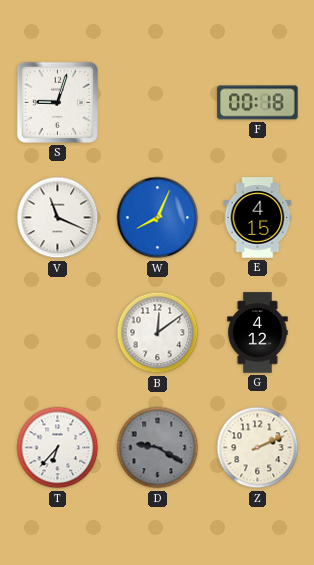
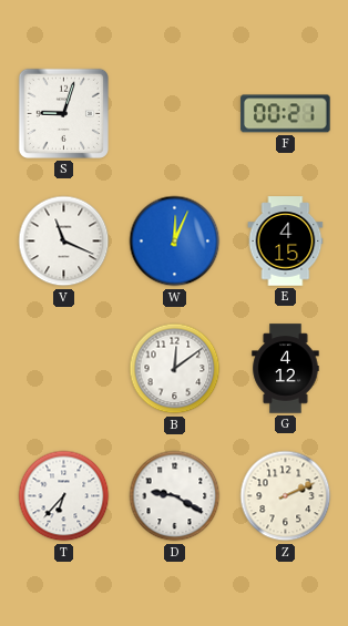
F: 00:18 -> 00:21
W: 8:04 -> 12:04
D dial: grey -> white
